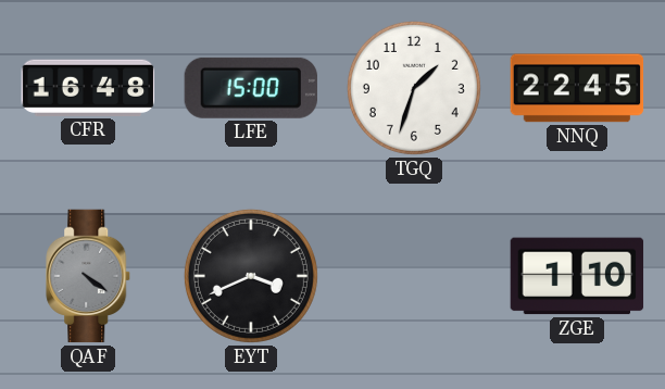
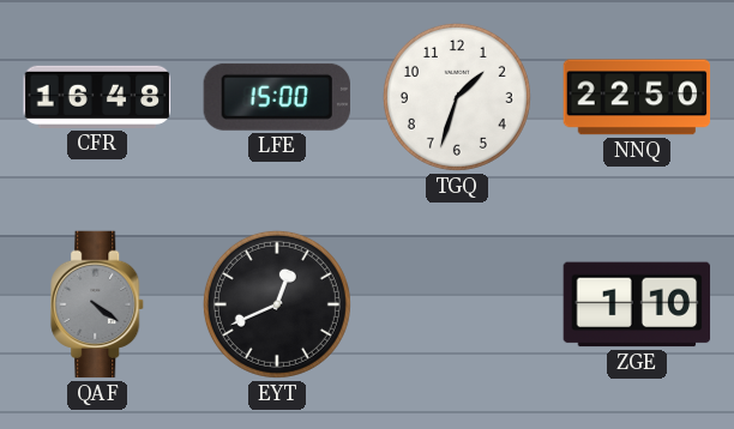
NNQ: 22:45 -> 22:50
EYT: 3:41 -> 12:41
